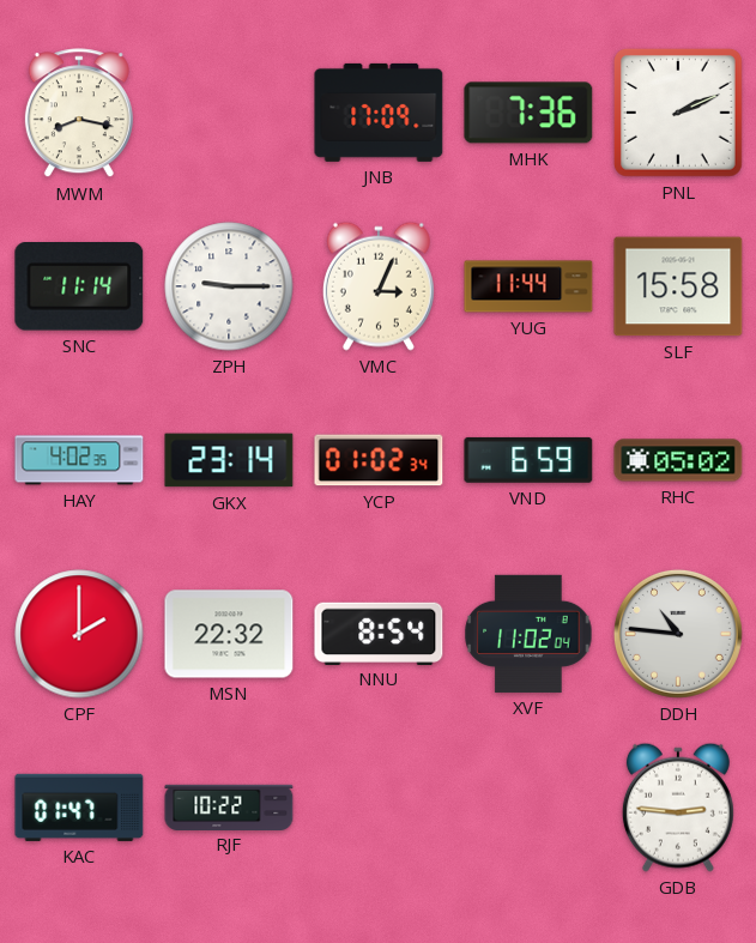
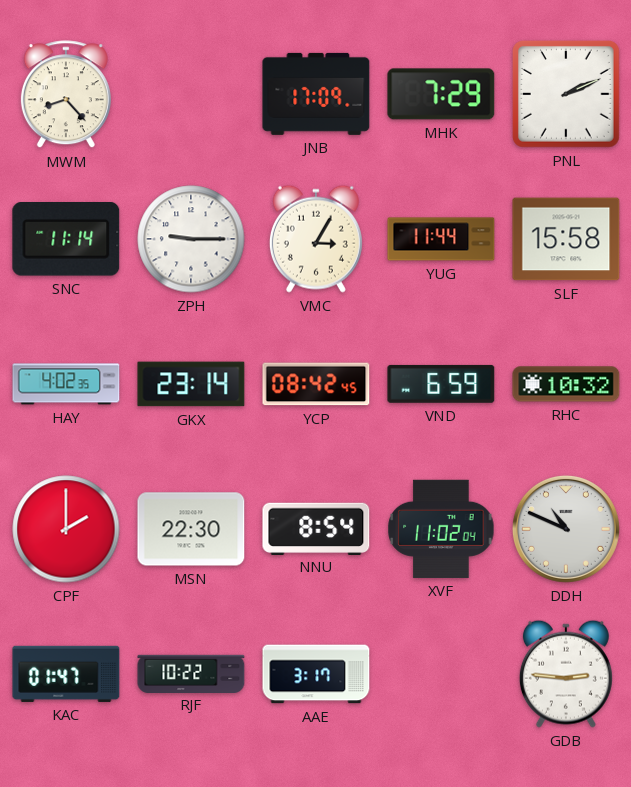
MWM: 8:17 -> 8:23
MHK: 7:36 -> 7:29
VMC: 3:04 -> 3:05
YCP: 01:02 -> 08:42
RHC: 05:02 -> 10:32
MSN: 22:32 -> 22:30
DDH: 10:46 -> 10:49
AAE: none -> 3:17
